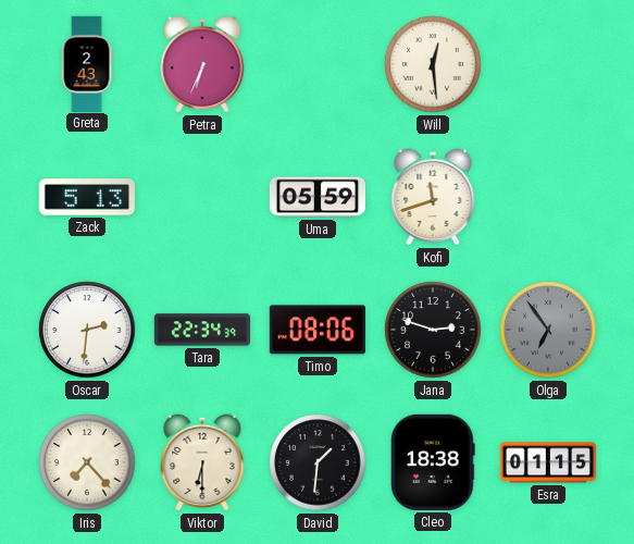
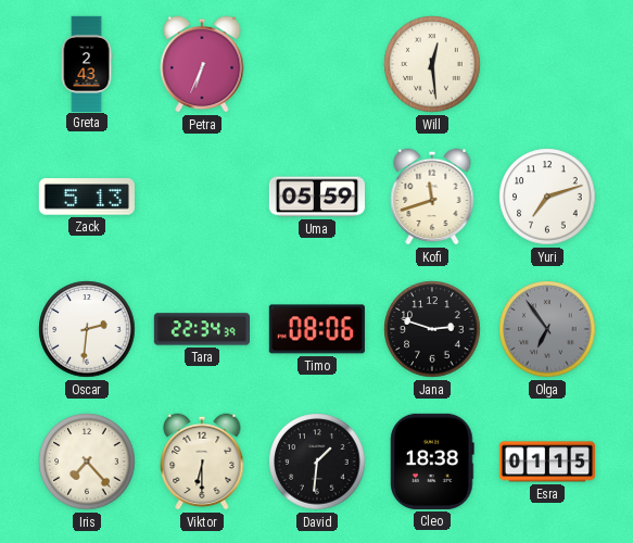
Yuri: none -> 7:12
